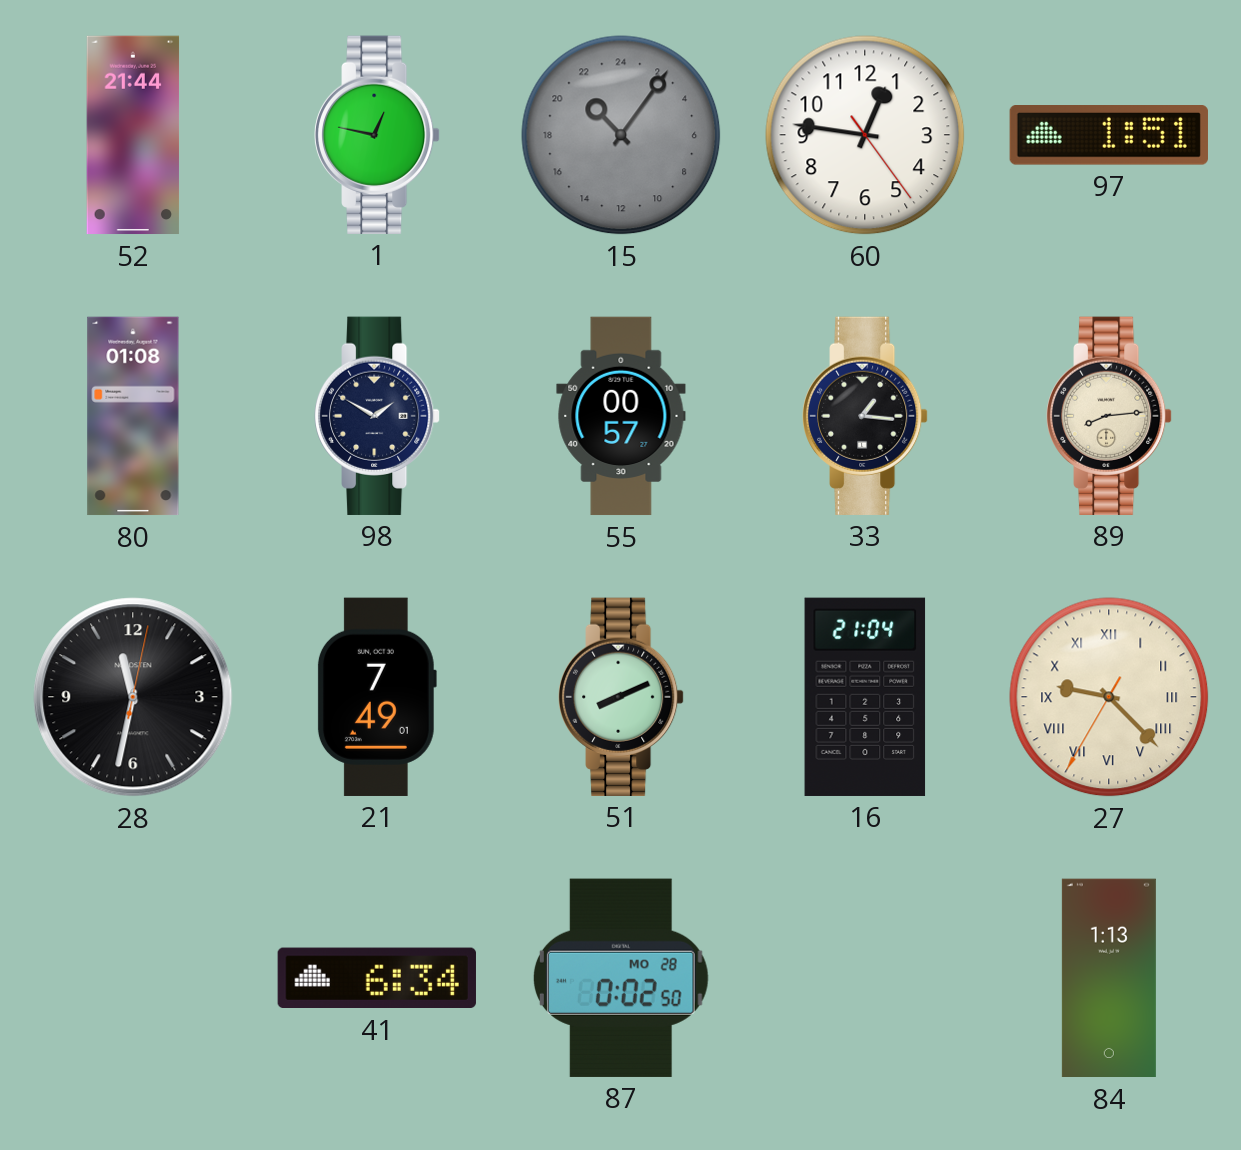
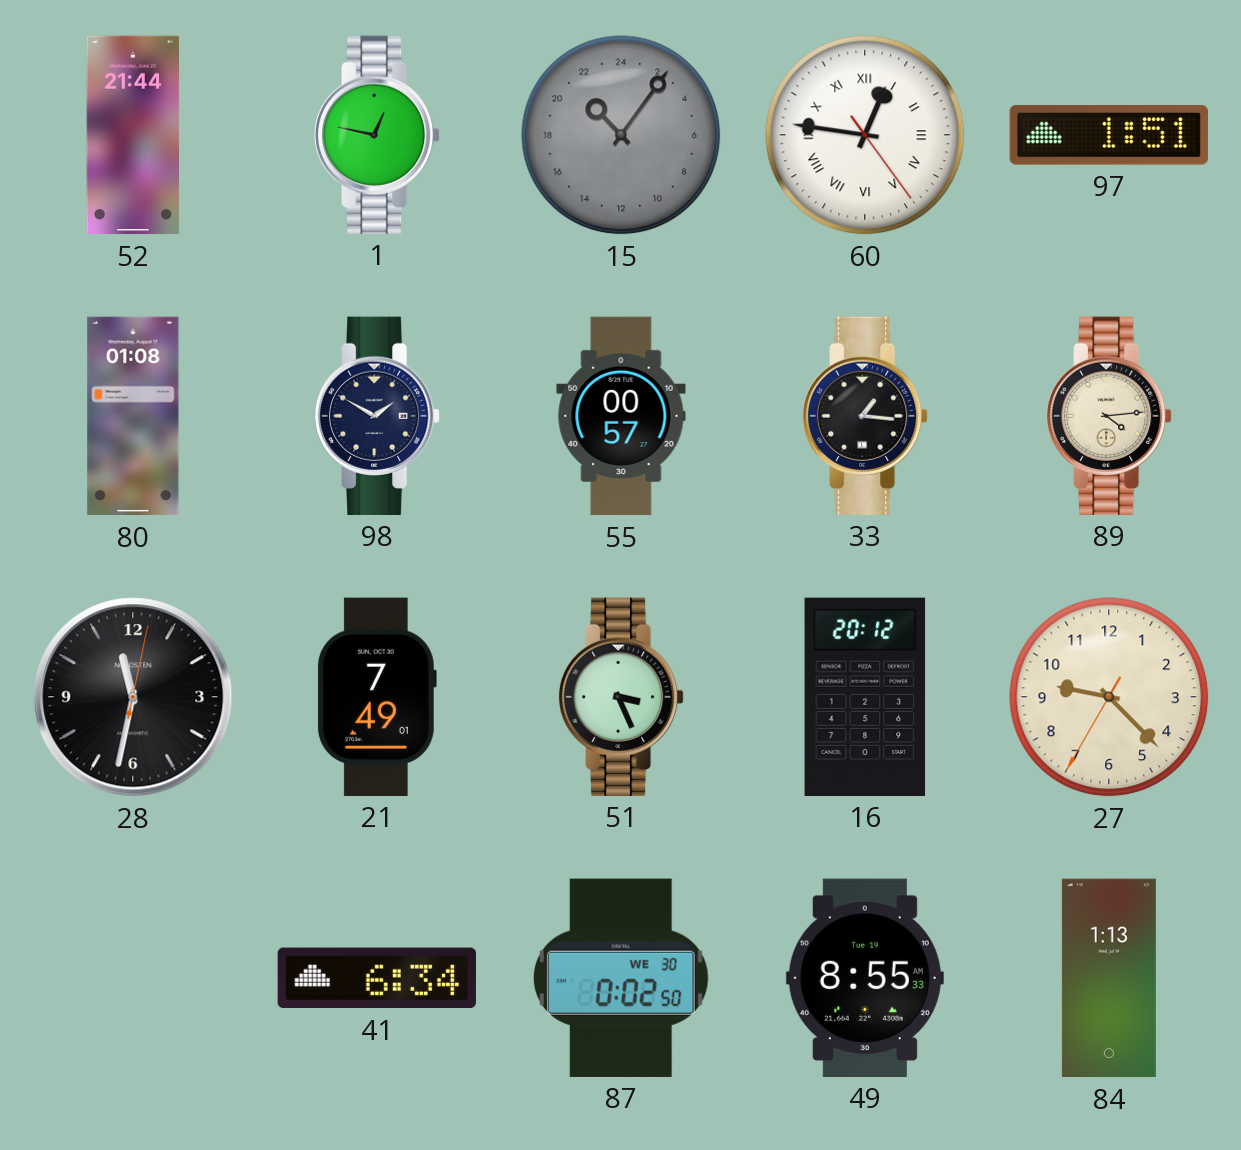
60 numerals: Arabic -> Roman
89: 8:14 -> 4:14
51: 8:11 -> 3:26
16: 21:04 -> 20:12
27 numerals: Roman -> Arabic
87 date: MO 28 -> WE 30
49: none -> 8:55
